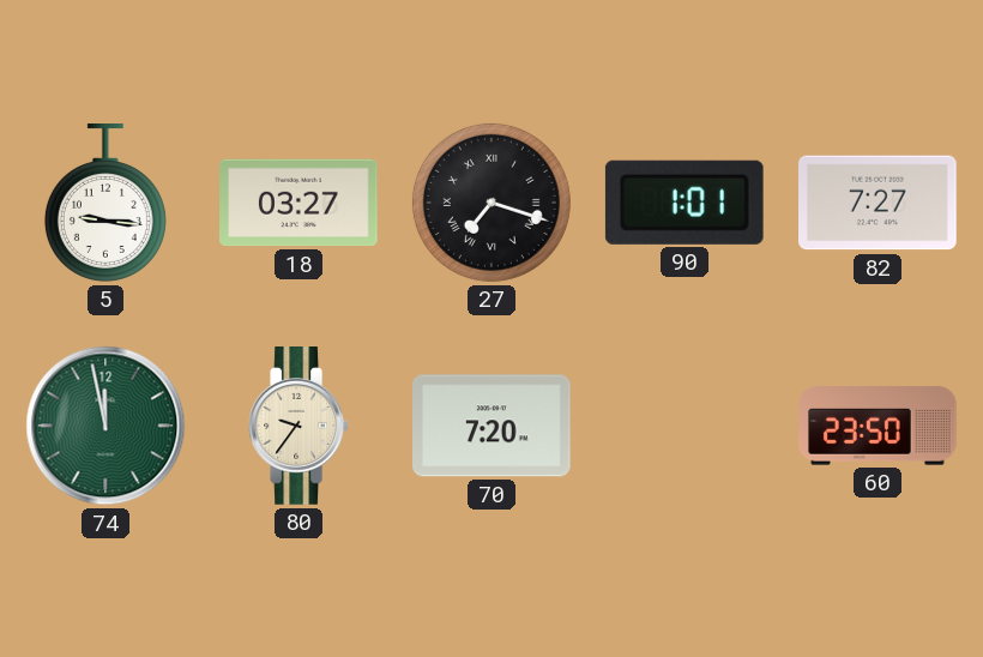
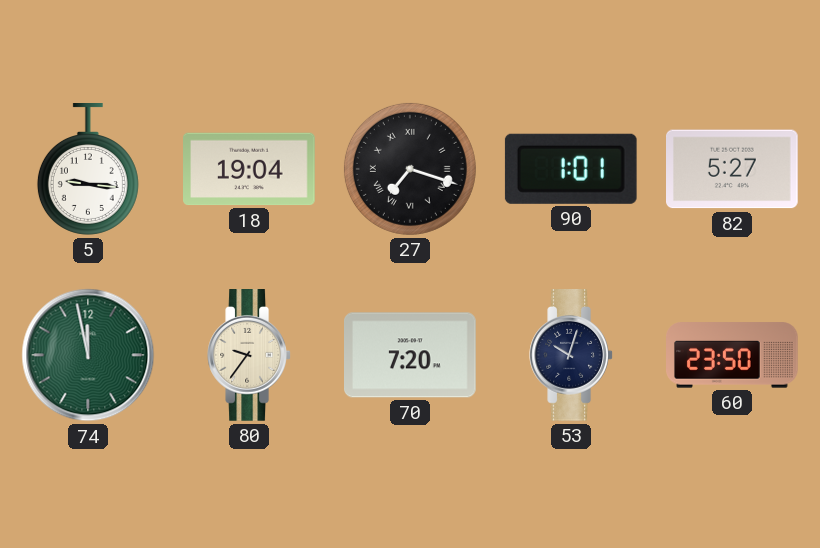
18: 03:27 -> 19:04
82: 7:27 -> 5:27
53: none -> 10:03
